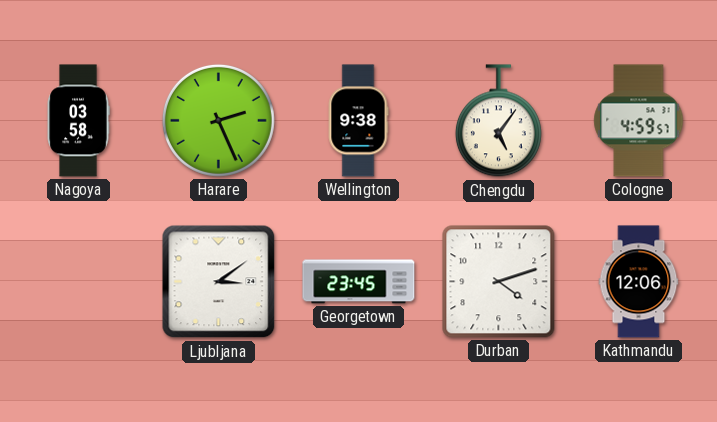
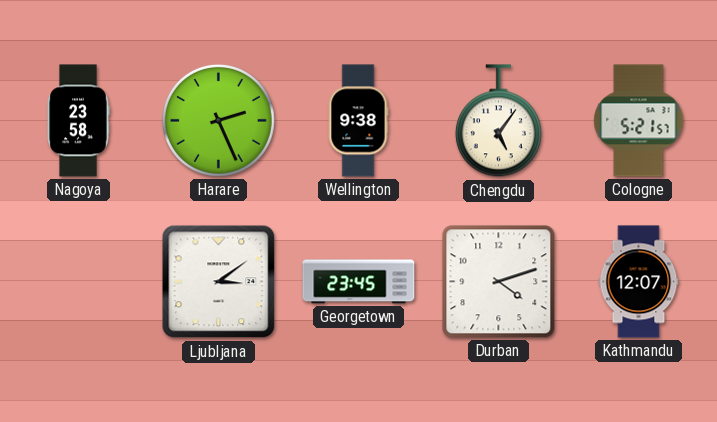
Nagoya: 03:58 -> 23:58
Cologne: 4:59 -> 5:21
Kathmandu: 12:06 -> 12:07
